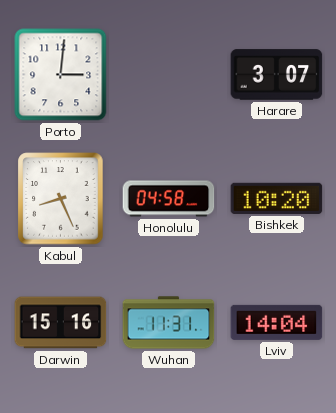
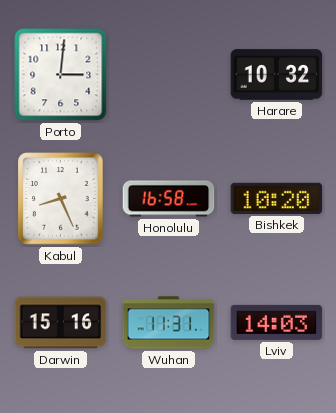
Harare: 3:07 -> 10:32
Honolulu: 04:58 -> 16:58
Lviv: 14:04 -> 14:03
